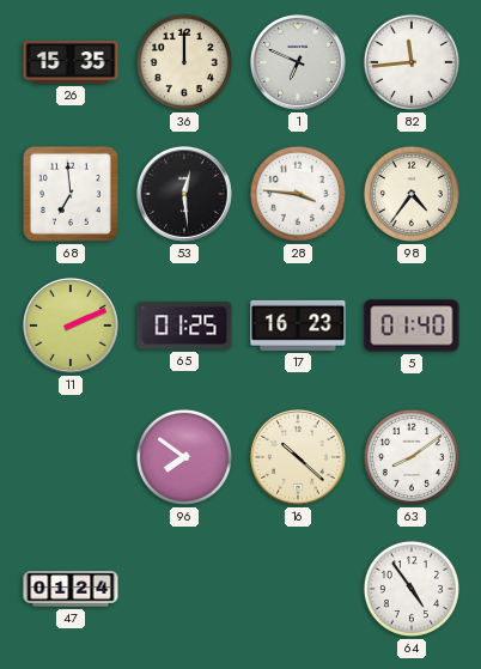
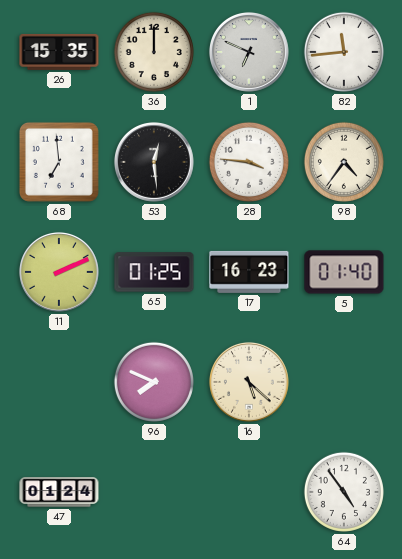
96: 7:51 -> 7:49
16: 10:22 -> 5:22
63: 8:09 -> none
